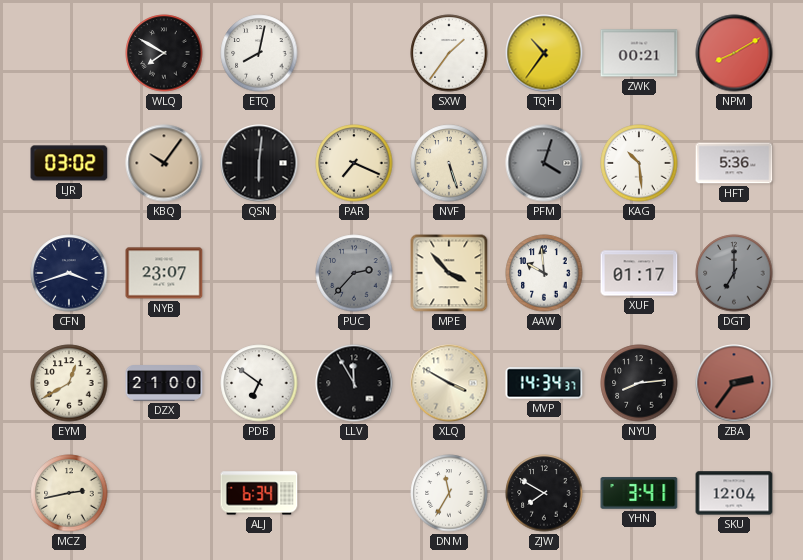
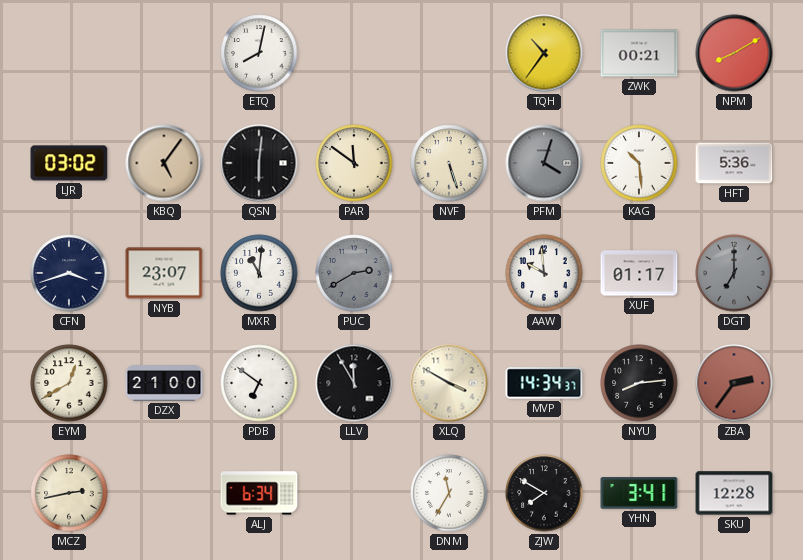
WLQ: 7:50 -> none
SXW: 1:36 -> none
KBQ: 10:06 -> 5:06
PAR: 7:19 -> 11:51
MXR: none -> 11:01
PUC: 2:37 -> 2:40
MPE: 3:53 -> none
SKU: 12:04 -> 12:28
